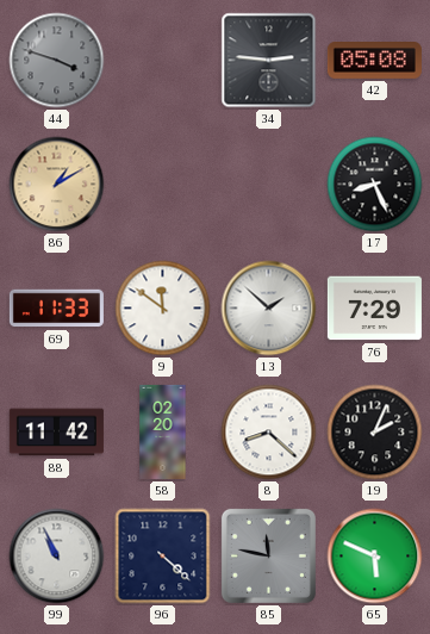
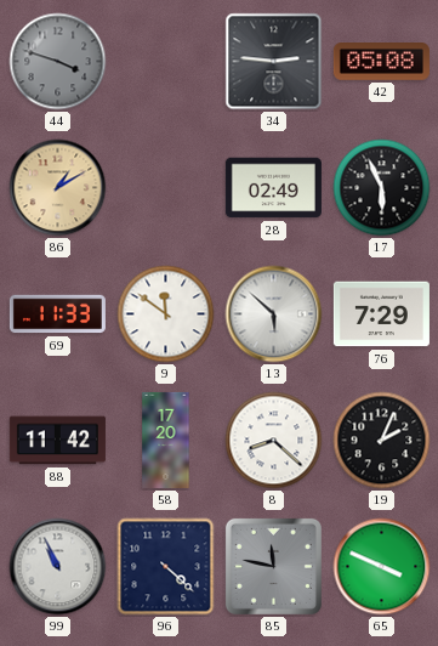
28: none -> 02:49
17: 8:26 -> 5:56
13: 1:52 -> 5:52
58: 02:20 -> 17:20
65: 5:49 -> 3:49
